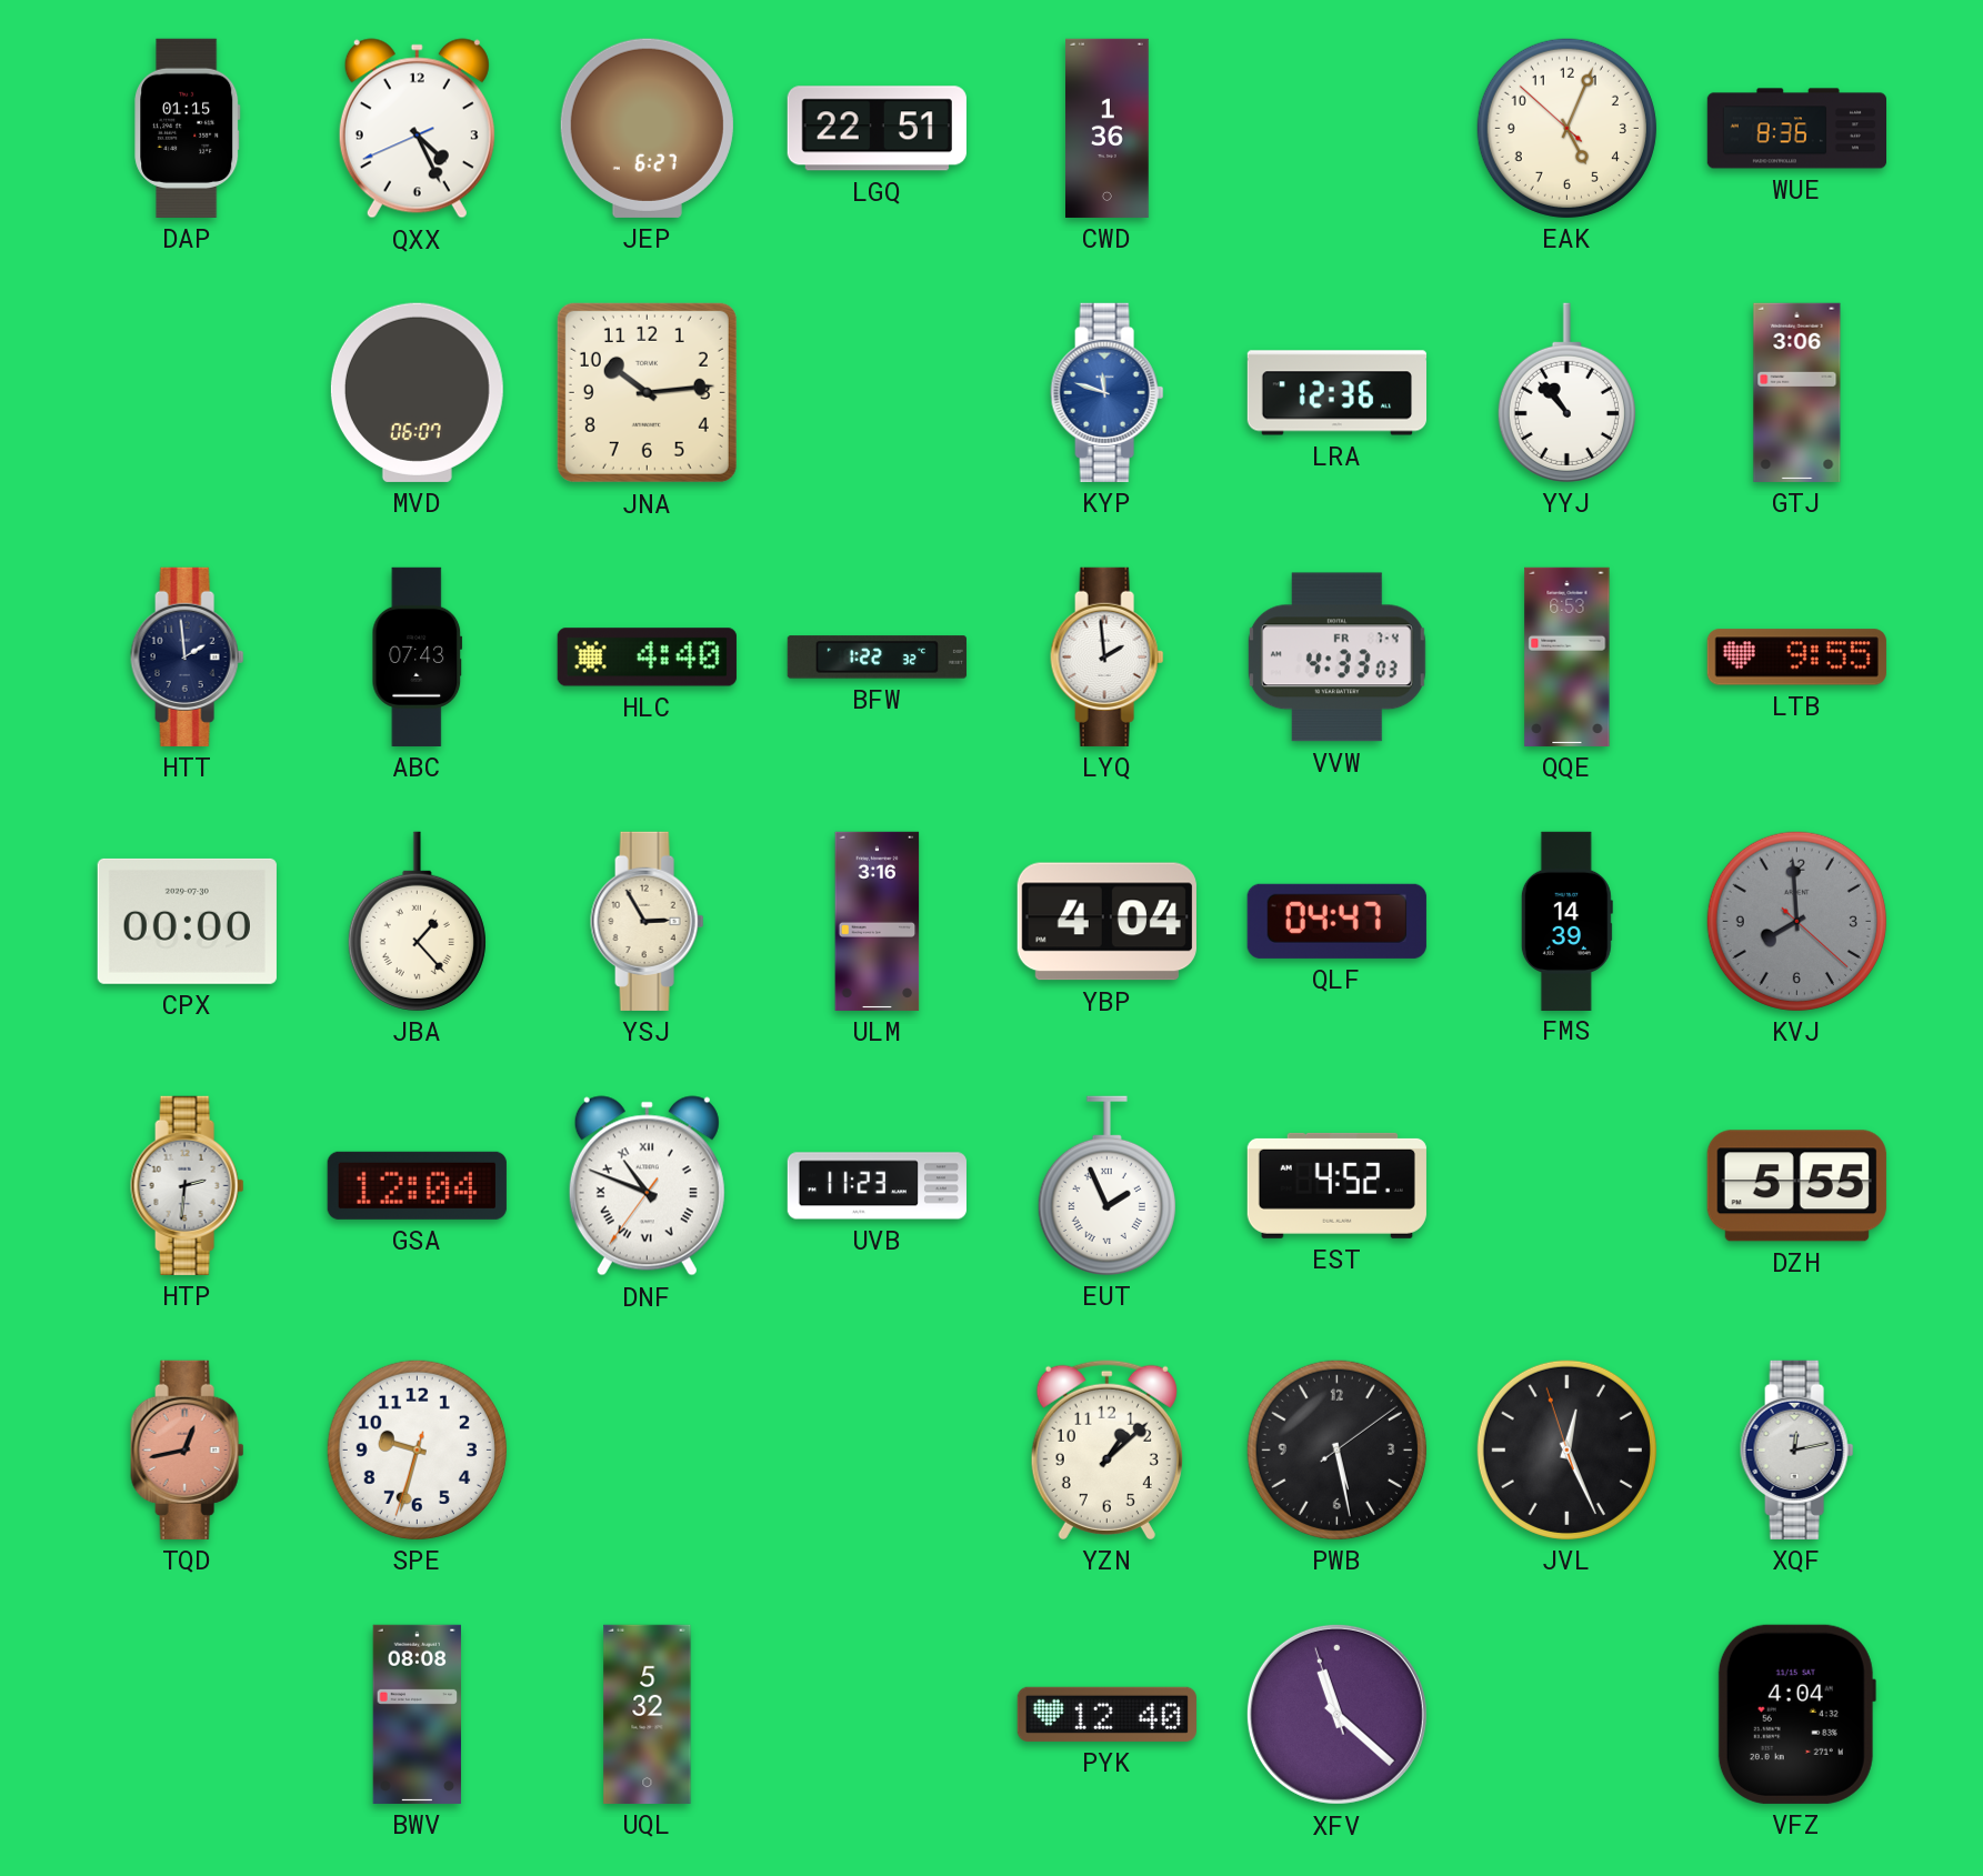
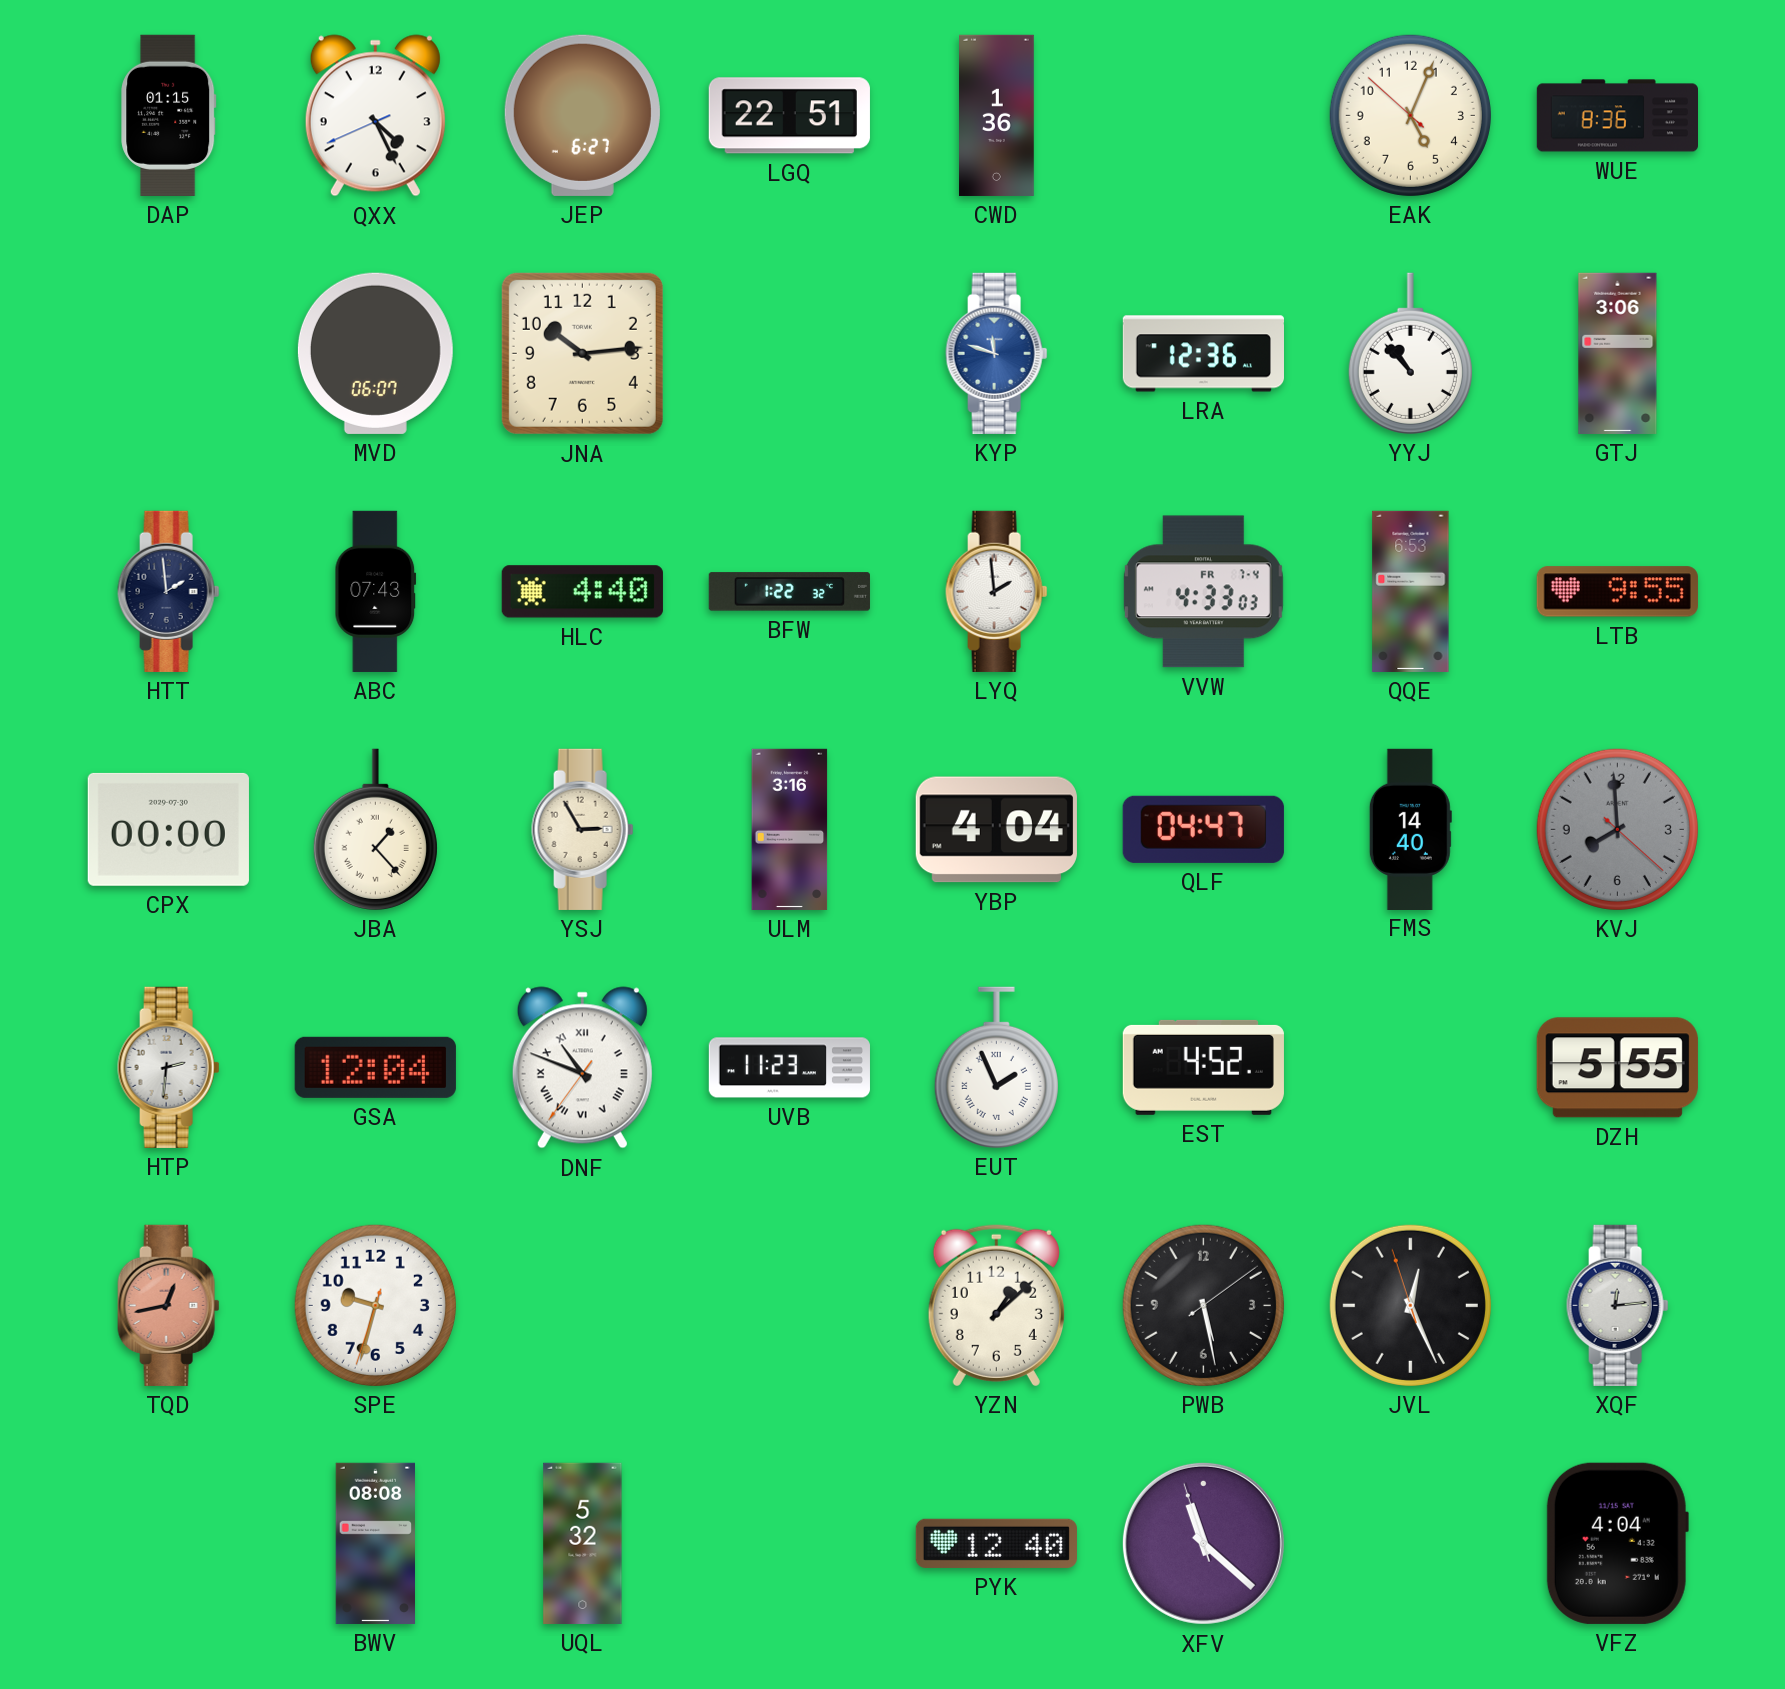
FMS: 14:39 -> 14:40
XQF: 12:13 -> 12:14
